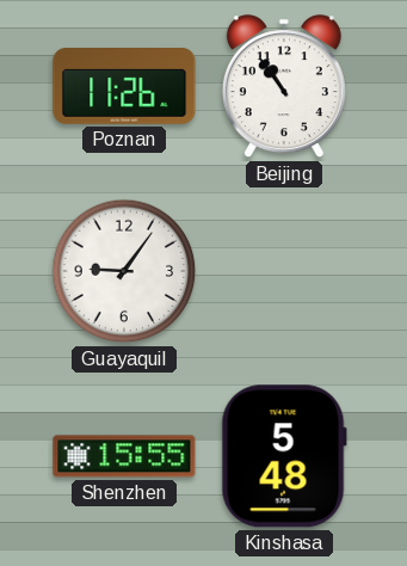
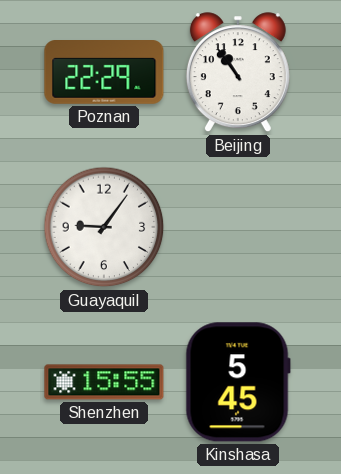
Poznan: 11:26 -> 22:29
Kinshasa: 5:48 -> 5:45
